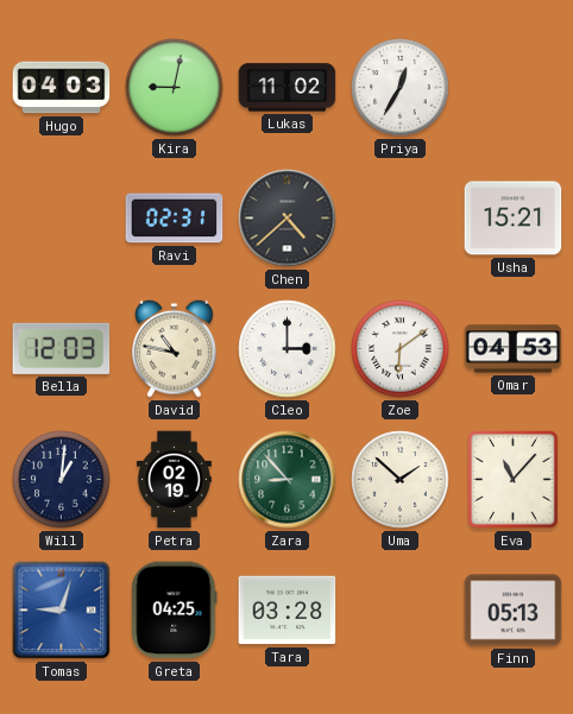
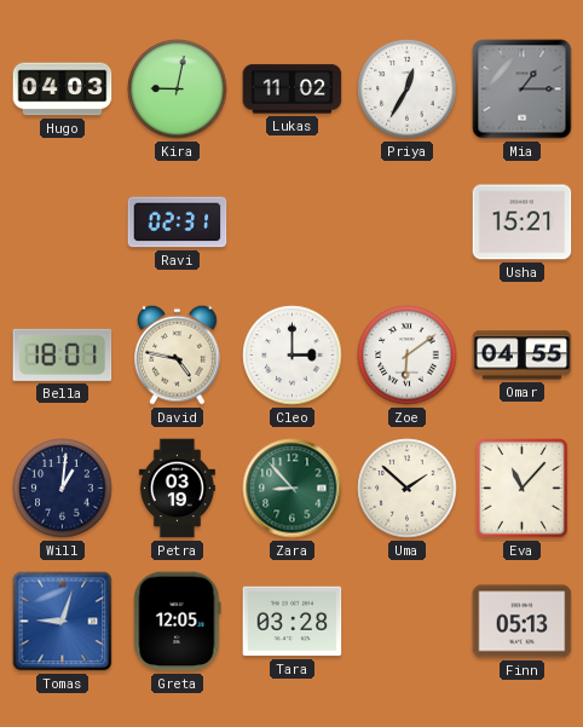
Mia: none -> 1:15
Chen: 4:38 -> none
Bella: 12:03 -> 18:01
David: 10:47 -> 4:47
Omar: 04:53 -> 04:55
Petra: 02:19 -> 03:19
Greta: 04:25 -> 12:05
